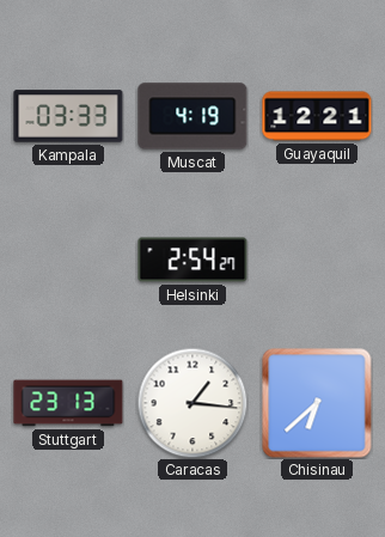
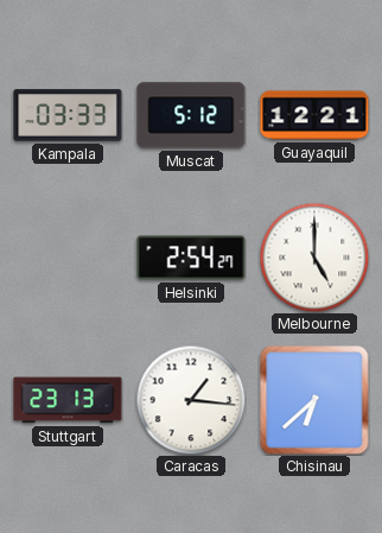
Muscat: 4:19 -> 5:12
Melbourne: none -> 5:00
